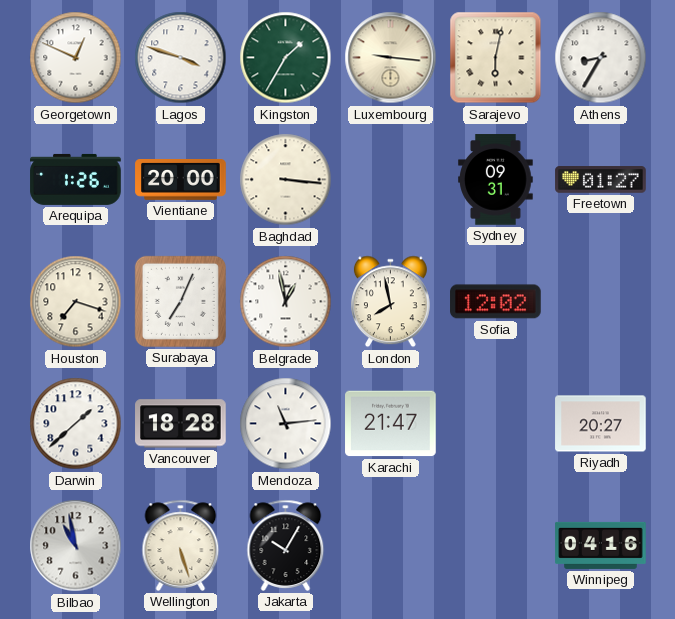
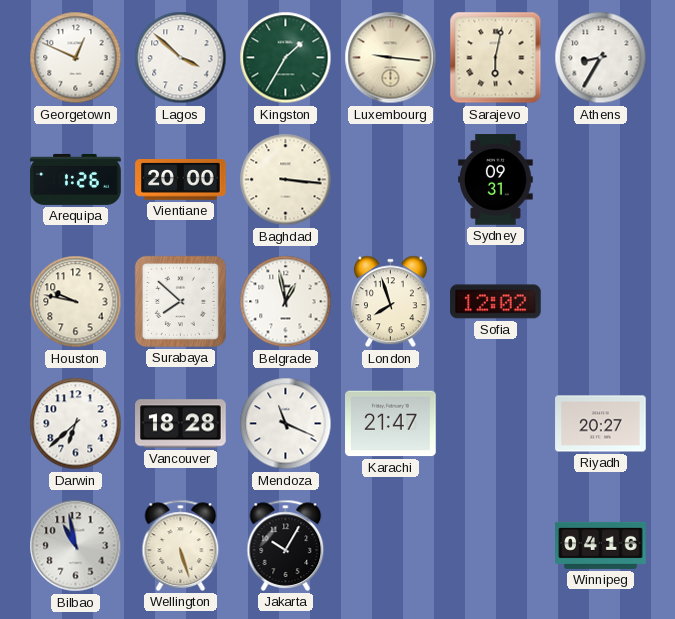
Lagos: 3:48 -> 3:52
Freetown: 01:27 -> none
Houston: 7:18 -> 9:47
Surabaya: 7:04 -> 7:52
London: 7:58 -> 7:57
Darwin: 1:38 -> 6:38
Mendoza: 11:14 -> 11:19
